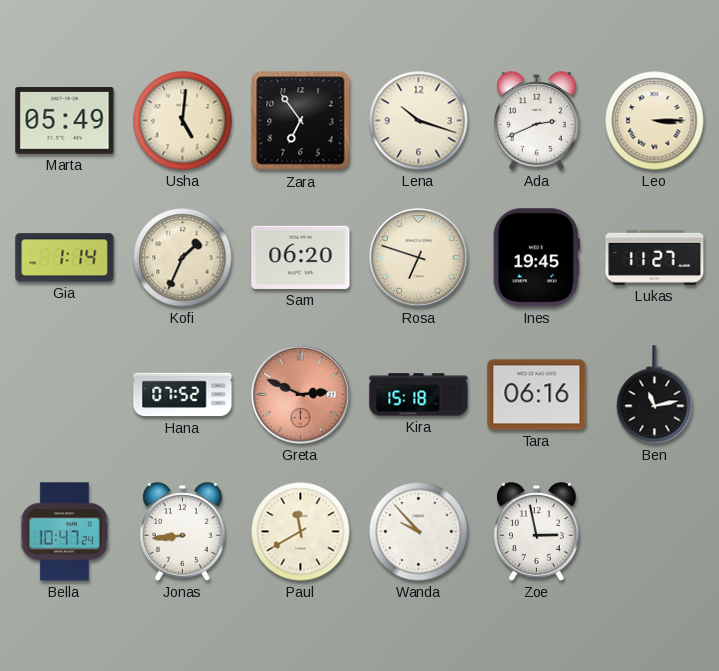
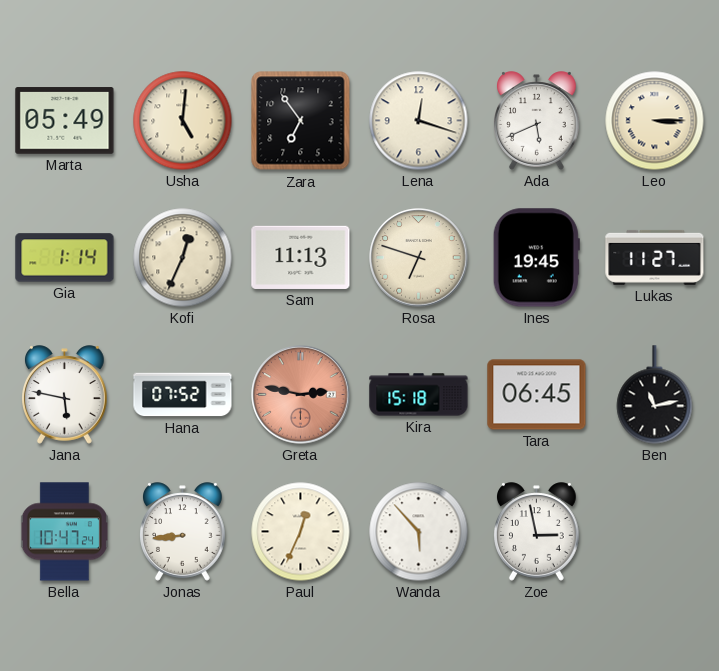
Lena: 10:18 -> 12:18
Ada: 2:41 -> 5:41
Kofi: 1:34 -> 12:34
Sam: 06:20 -> 11:13
Jana: none -> 5:47
Greta: 2:49 -> 2:47
Tara: 06:16 -> 06:45
Paul: 11:40 -> 12:34
Wanda: 9:53 -> 5:53
